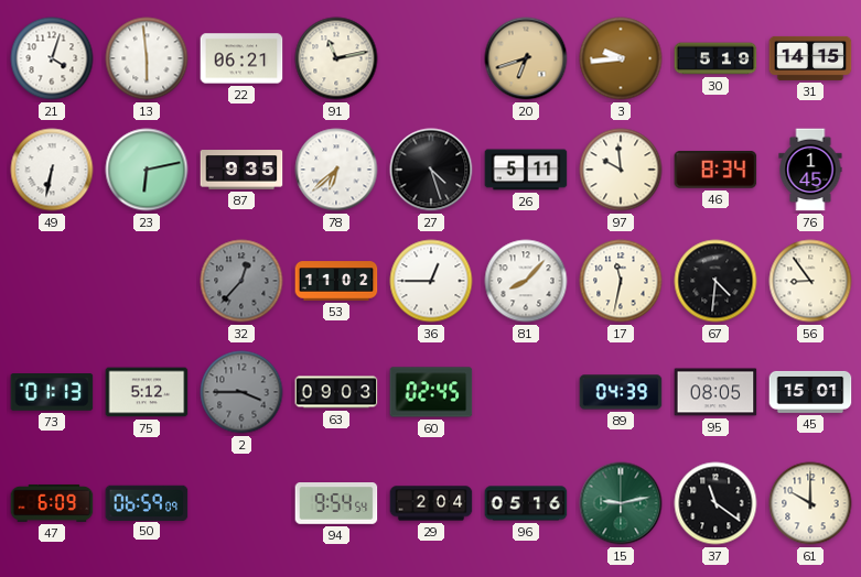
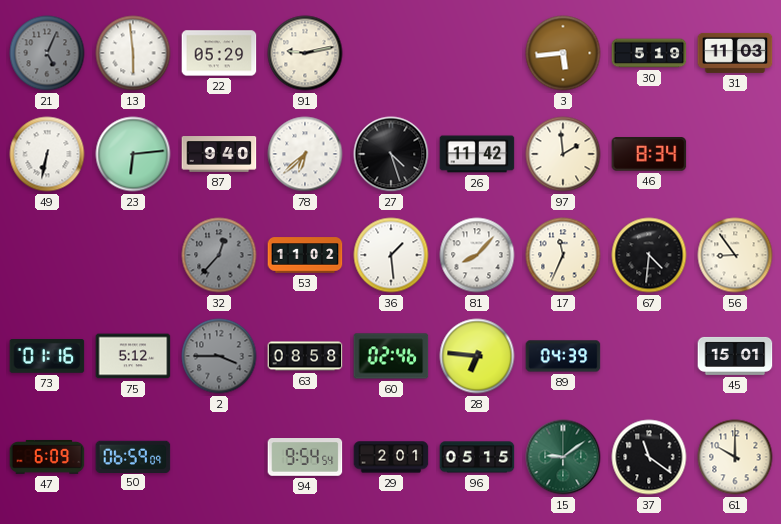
21: 4:03 -> 5:04
21 dial: white -> grey
22: 06:21 -> 05:29
91: 11:13 -> 9:13
20: 6:42 -> none
3: 9:44 -> 5:44
31: 14:15 -> 11:03
23: 6:13 -> 6:14
87: 9:35 -> 9:40
26: 5:11 -> 11:42
97: 9:59 -> 1:59
76: 1:45 -> none
36: 12:45 -> 1:29
17: 11:32 -> 11:34
73: 01:13 -> 01:16
63: 09:03 -> 08:58
60: 02:45 -> 02:46
28: none -> 6:46
95: 08:05 -> none
29: 2:04 -> 2:01
96: 05:16 -> 05:15
15: 9:13 -> 9:09
